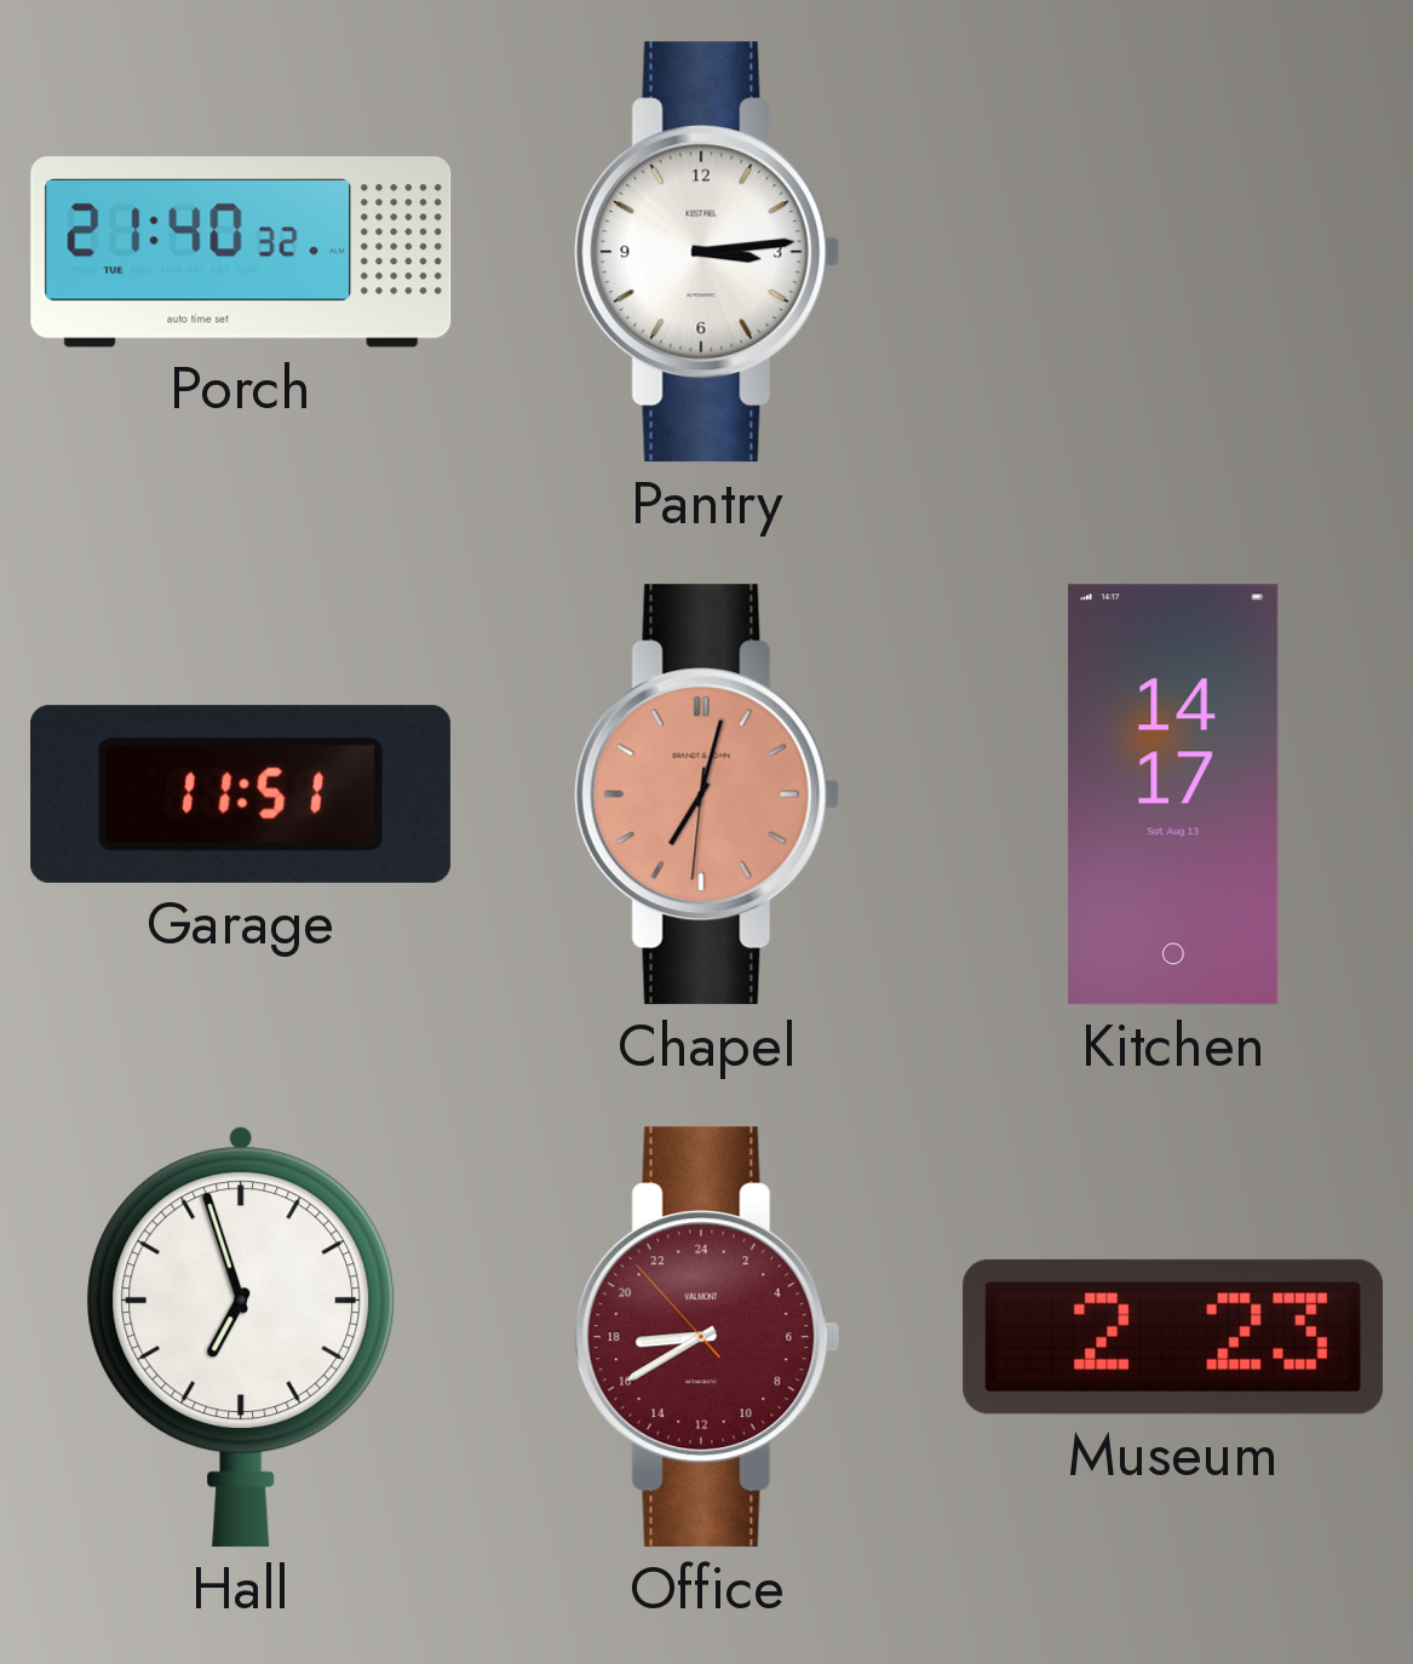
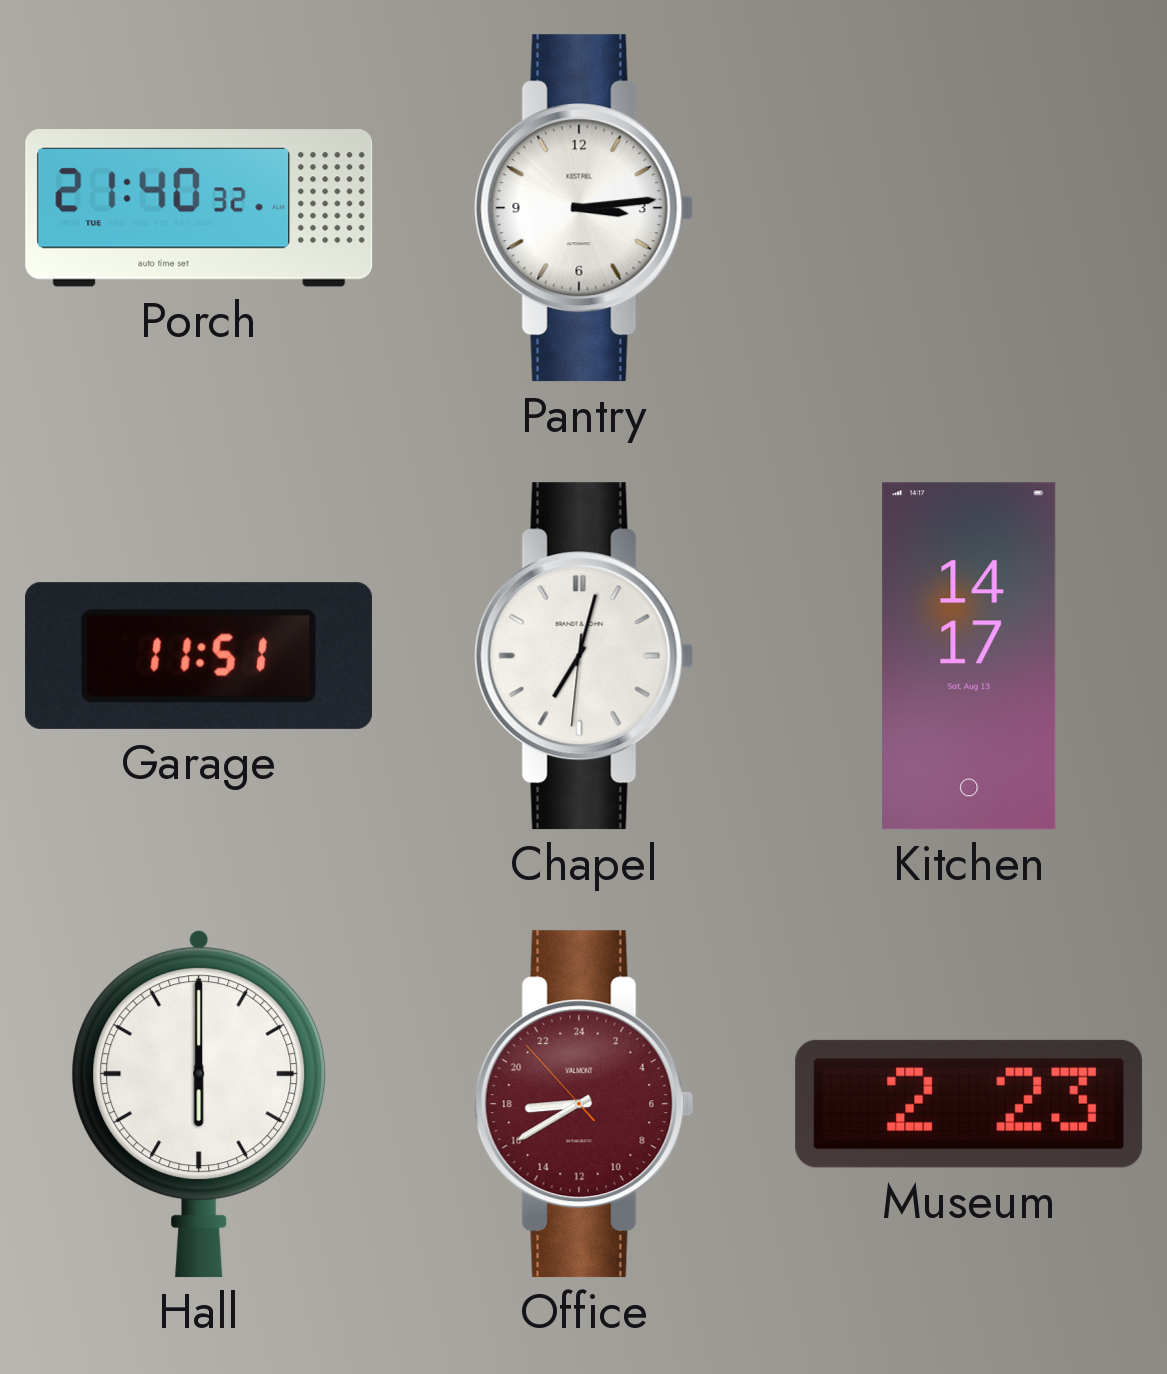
Chapel dial: salmon -> white
Hall: 6:57 -> 6:00
